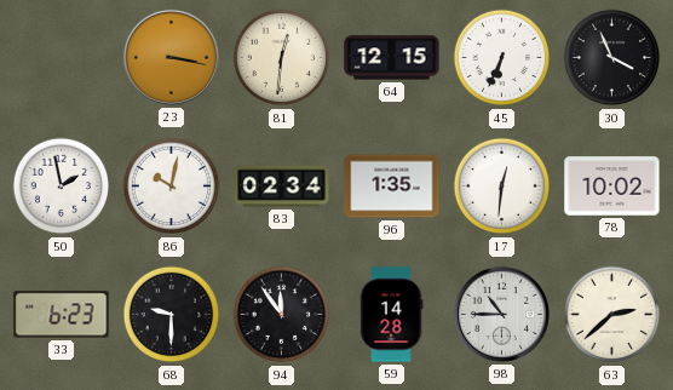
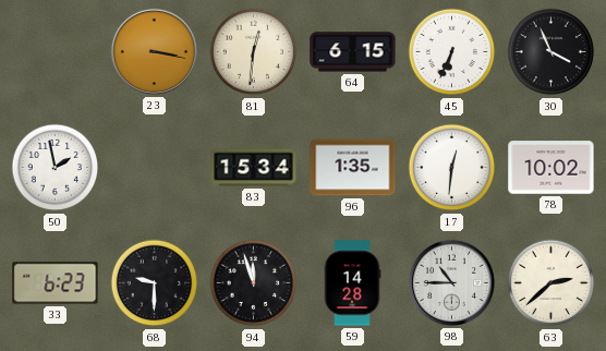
64: 12:15 -> 6:15
86: 10:02 -> none
83: 02:34 -> 15:34
94: 11:54 -> 11:57
